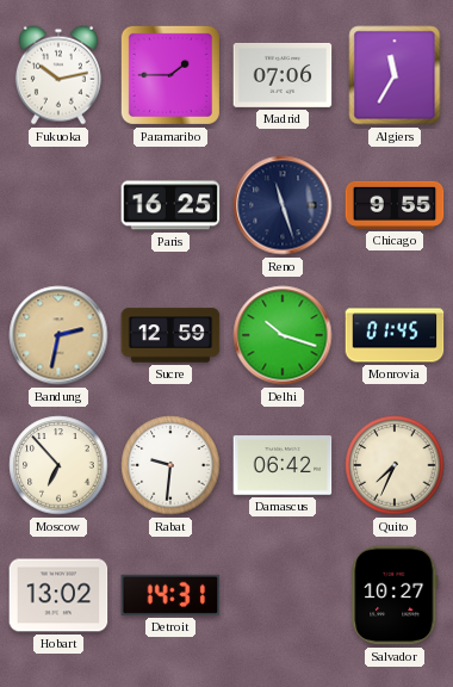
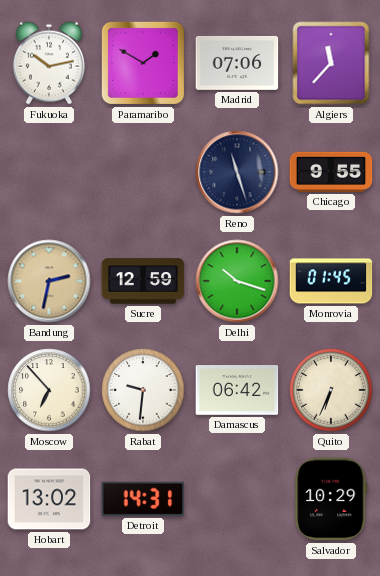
Paramaribo: 1:45 -> 1:50
Algiers: 11:35 -> 11:37
Paris: 16:25 -> none
Quito: 7:34 -> 6:34
Salvador: 10:27 -> 10:29
